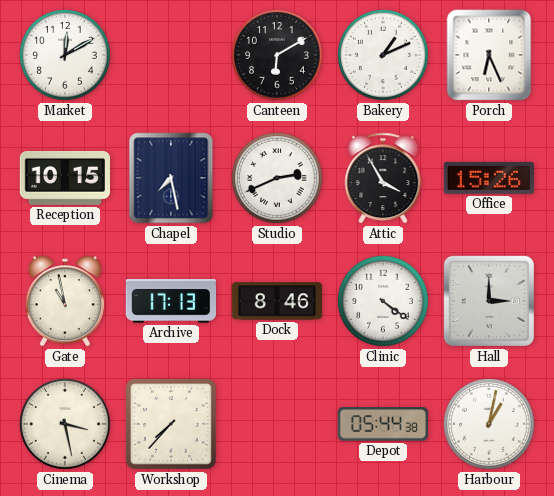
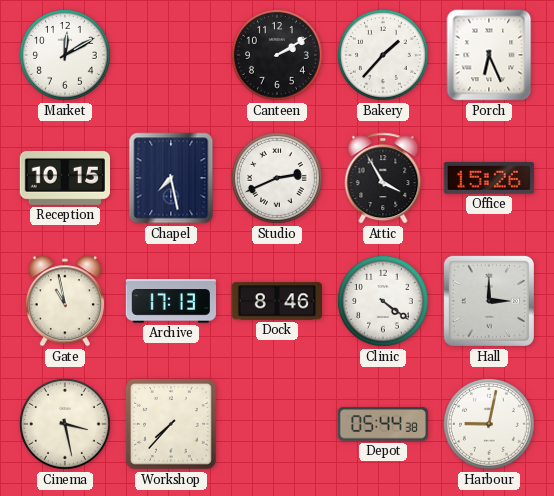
Canteen: 6:10 -> 2:10
Bakery: 1:11 -> 1:37
Harbour: 1:02 -> 9:02
